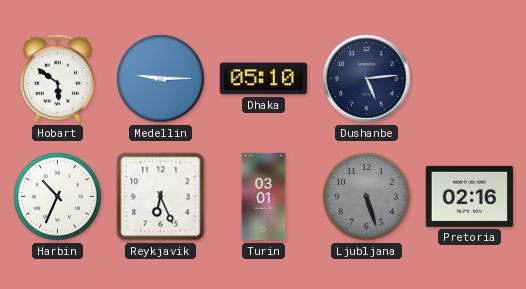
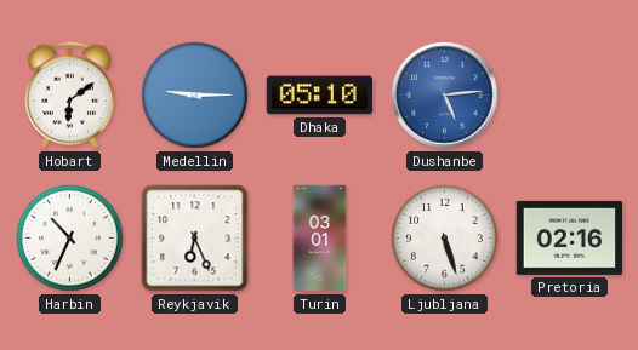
Hobart: 5:51 -> 6:09
Dushanbe dial: navy -> blue
Ljubljana dial: grey -> white
